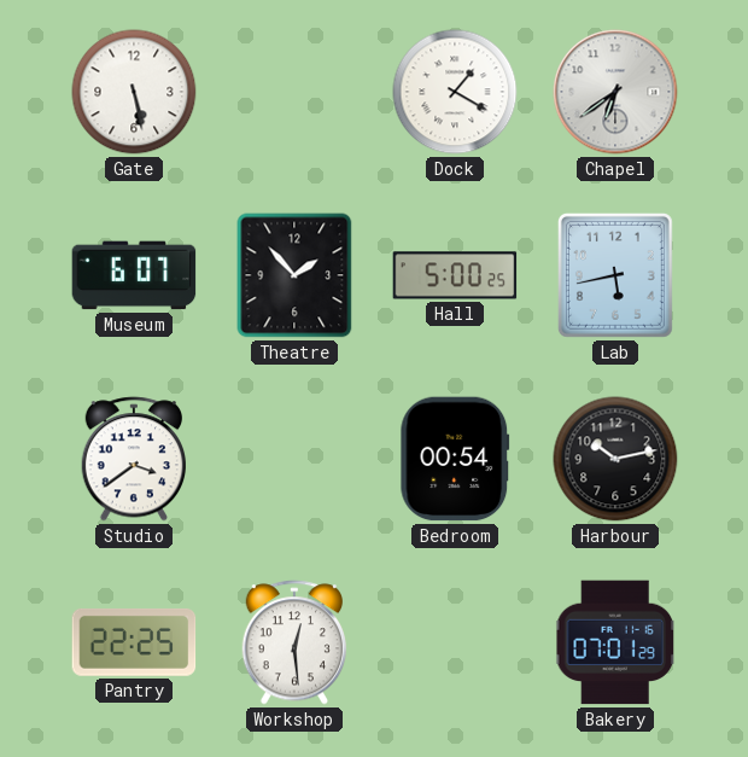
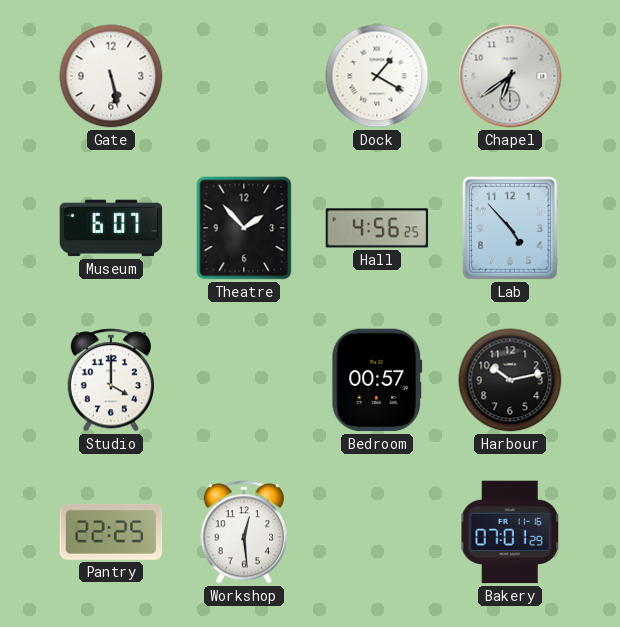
Hall: 5:00 -> 4:56
Lab: 5:43 -> 4:53
Studio: 3:39 -> 4:00
Bedroom: 00:54 -> 00:57
